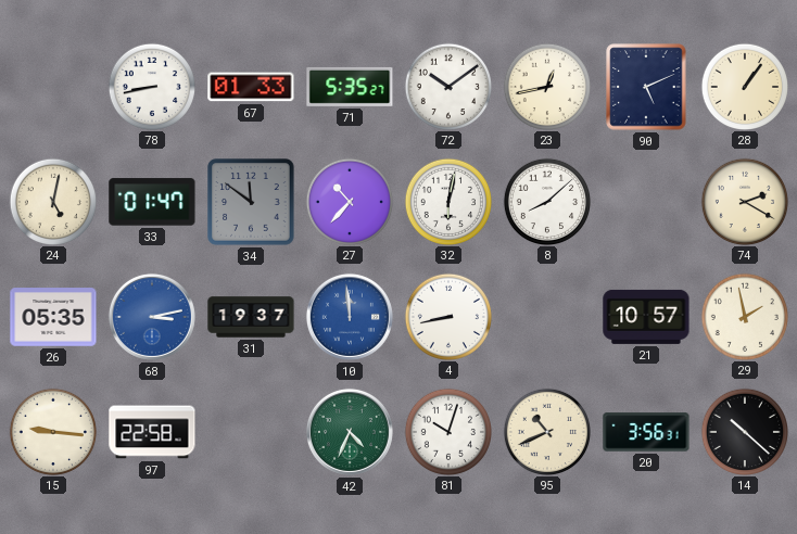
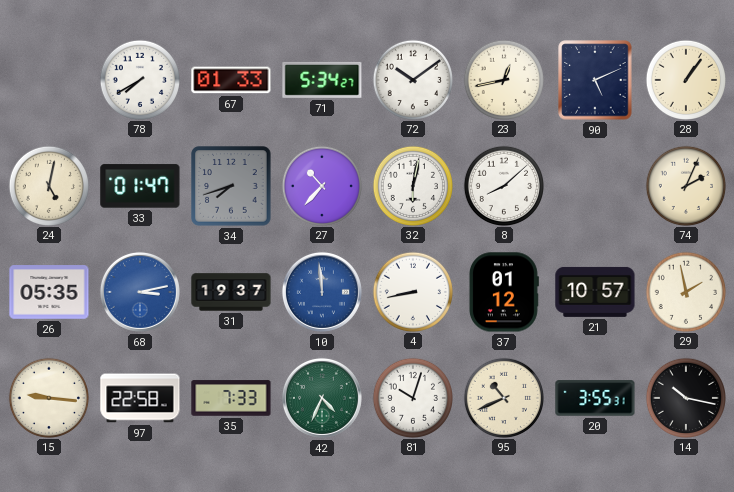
78: 8:43 -> 7:40
71: 5:35 -> 5:34
34: 11:51 -> 7:42
74: 2:20 -> 2:04
37: none -> 01:12
35: none -> 7:33
20: 3:56 -> 3:55
14: 10:22 -> 10:17
